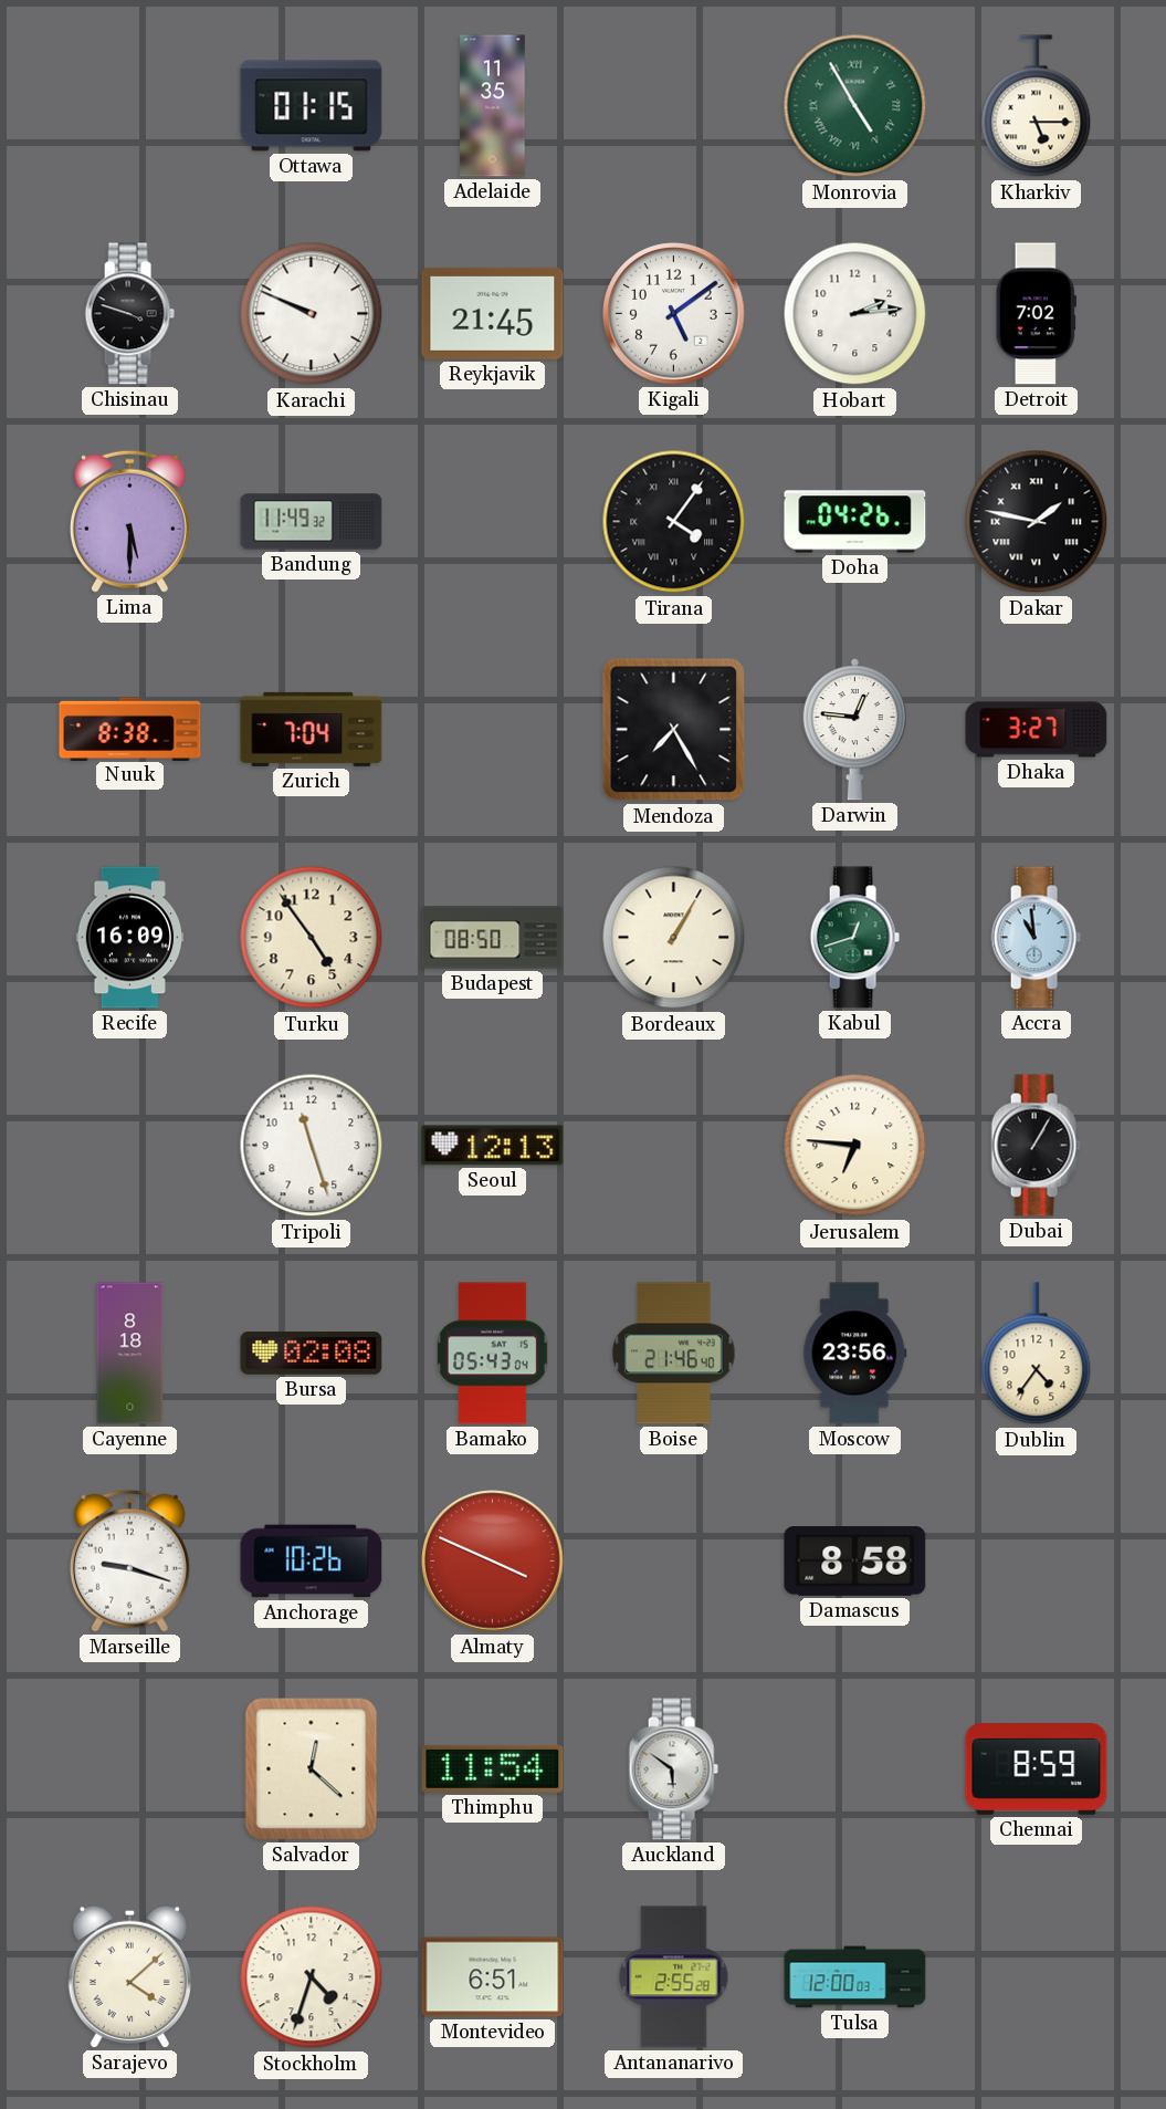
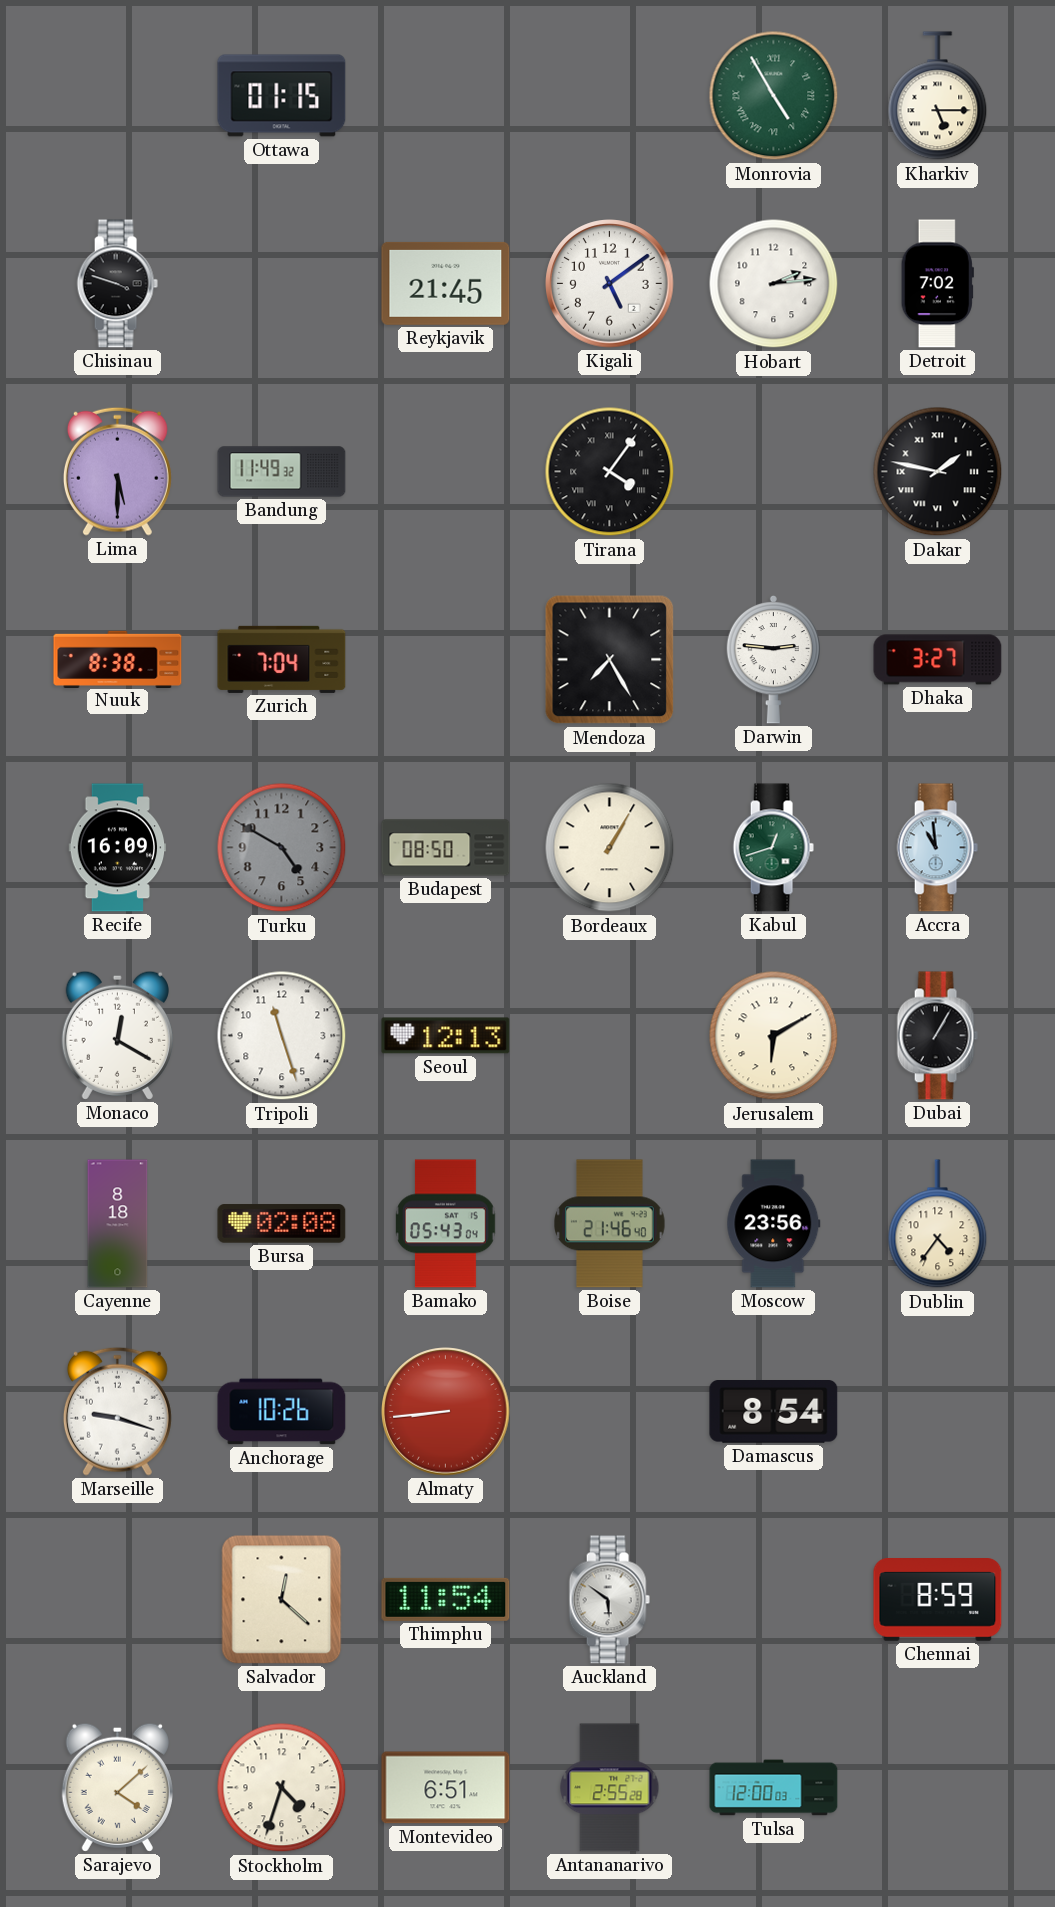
Adelaide: 11:35 -> none
Karachi: 9:49 -> none
Doha: 04:26 -> none
Darwin: 12:46 -> 2:46
Turku: 4:54 -> 4:50
Turku dial: cream -> grey
Monaco: none -> 12:20
Jerusalem: 6:46 -> 6:10
Almaty: 3:49 -> 8:44
Damascus: 8:58 -> 8:54
